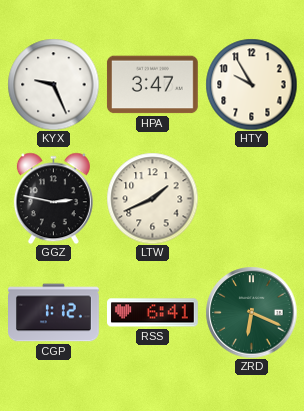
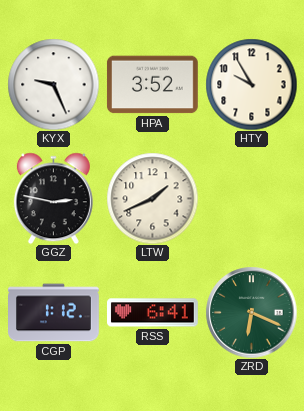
HPA: 3:47 -> 3:52
